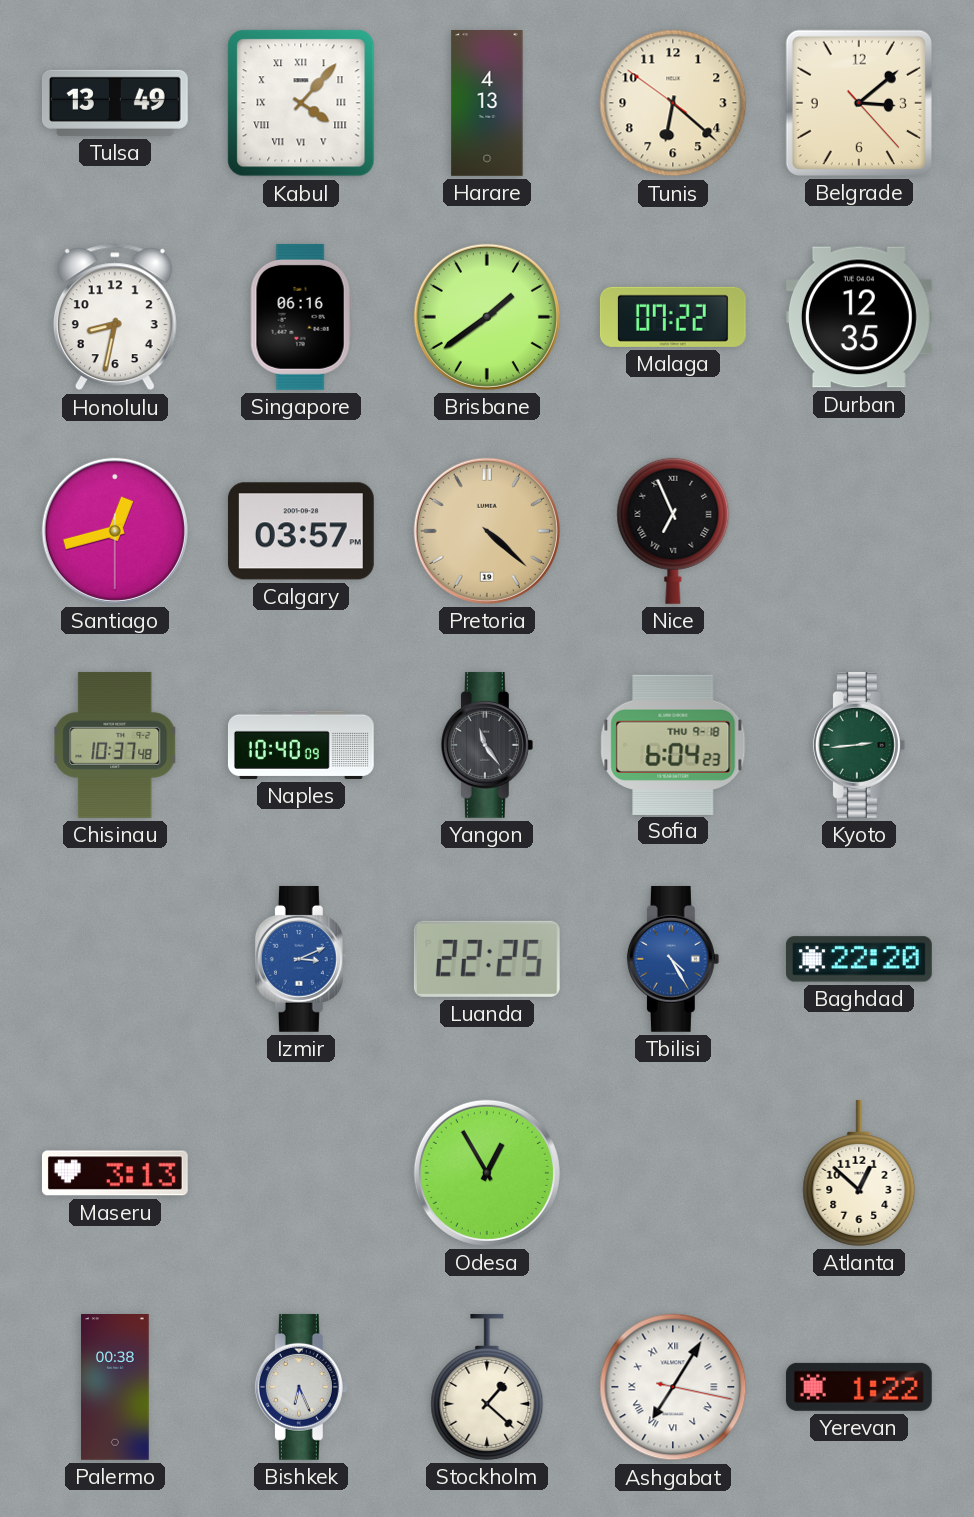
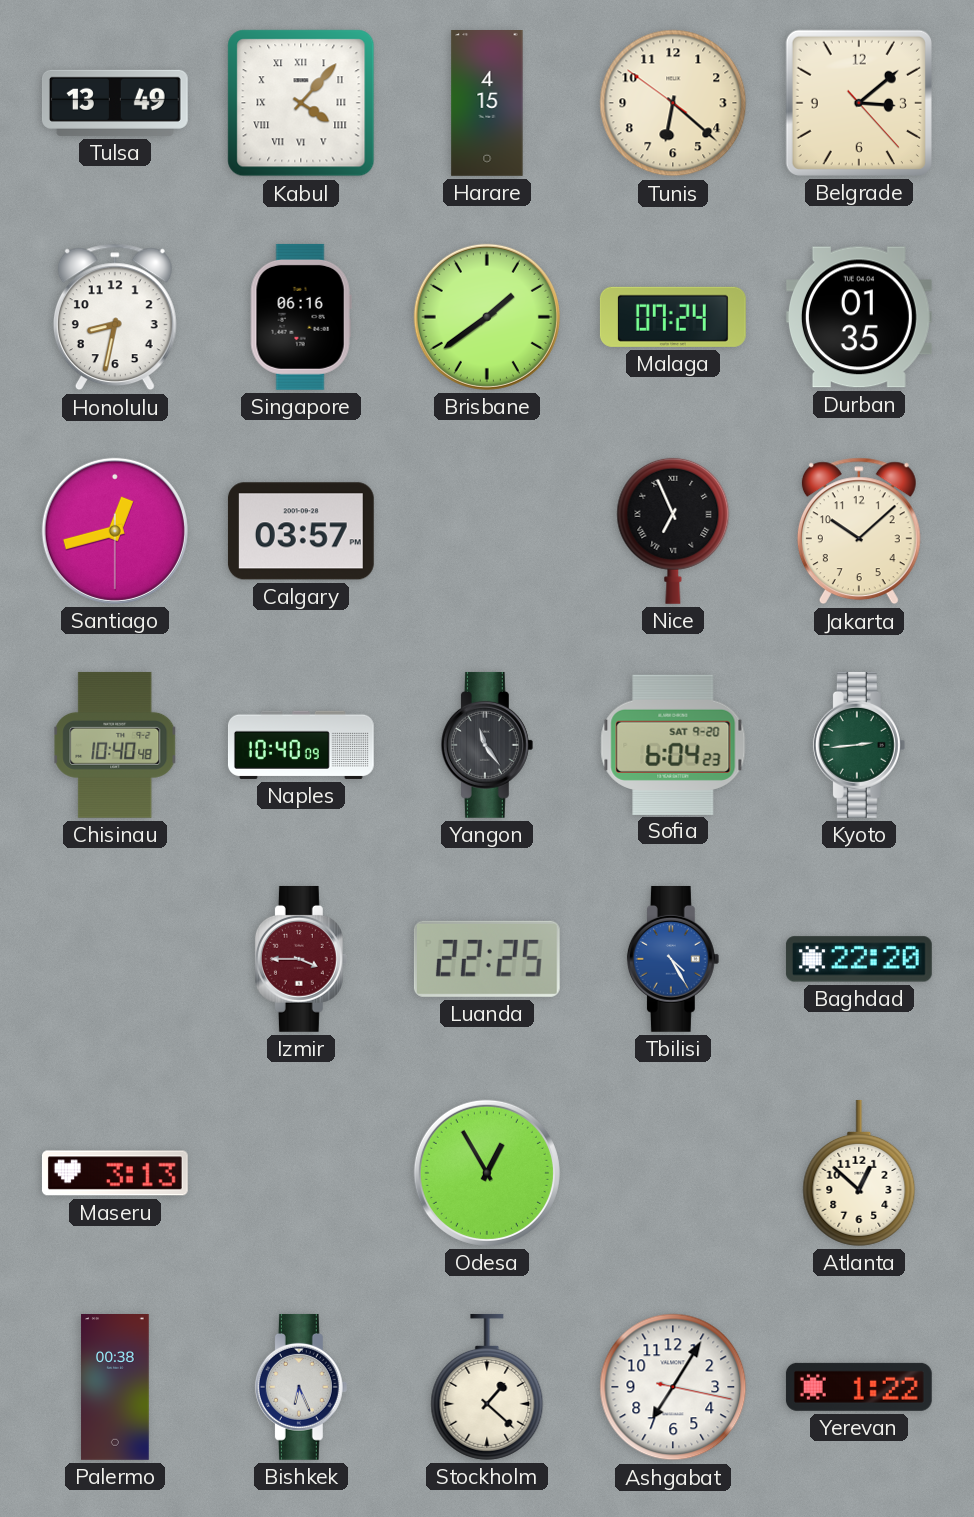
Harare: 4:13 -> 4:15
Malaga: 07:22 -> 07:24
Durban: 12:35 -> 01:35
Pretoria: 4:22 -> none
Jakarta: none -> 10:08
Chisinau: 10:37 -> 10:40
Sofia date: THU 9-18 -> SAT 9-20
Izmir: 3:11 -> 3:45
Izmir dial: blue -> burgundy
Ashgabat numerals: Roman -> Arabic
